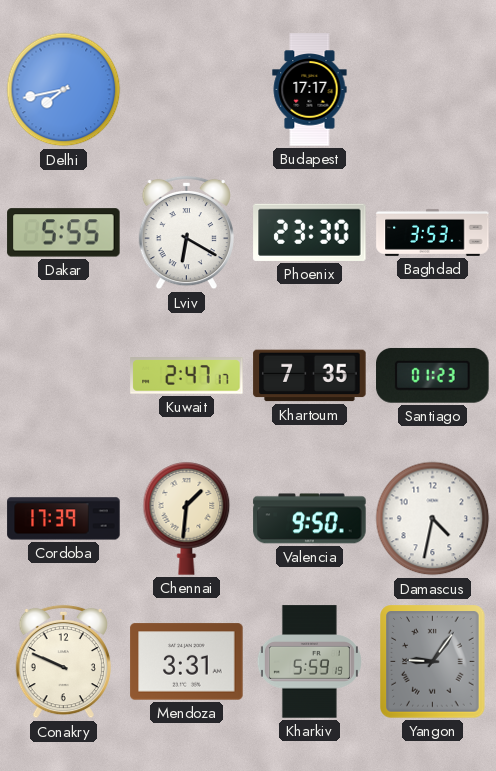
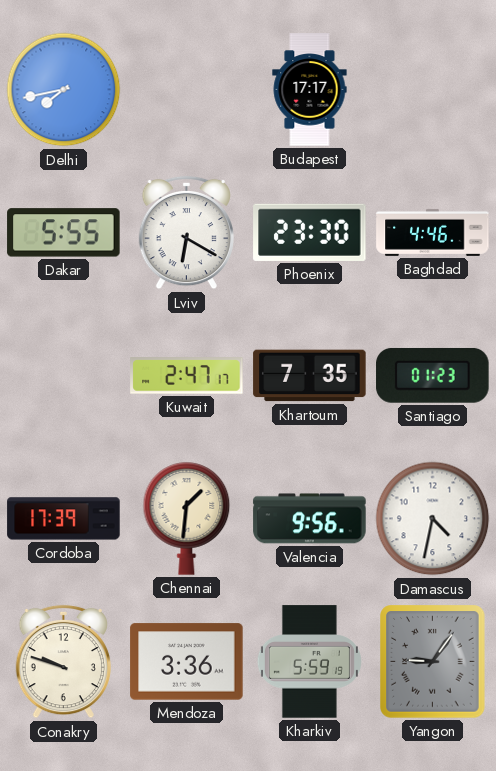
Baghdad: 3:53 -> 4:46
Valencia: 9:50 -> 9:56
Conakry: 9:49 -> 9:48
Mendoza: 3:31 -> 3:36
